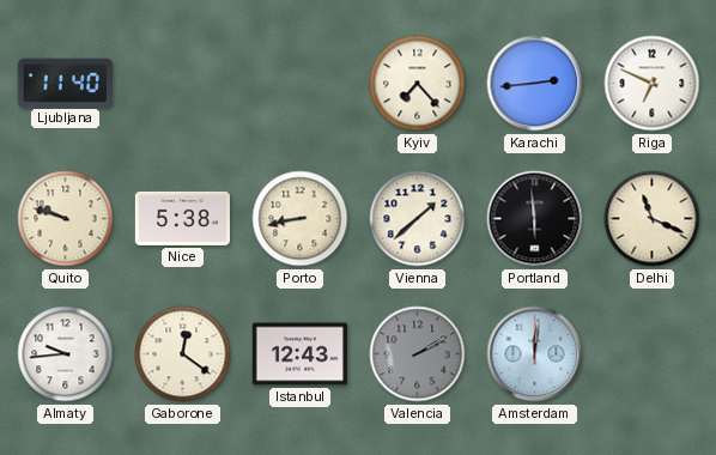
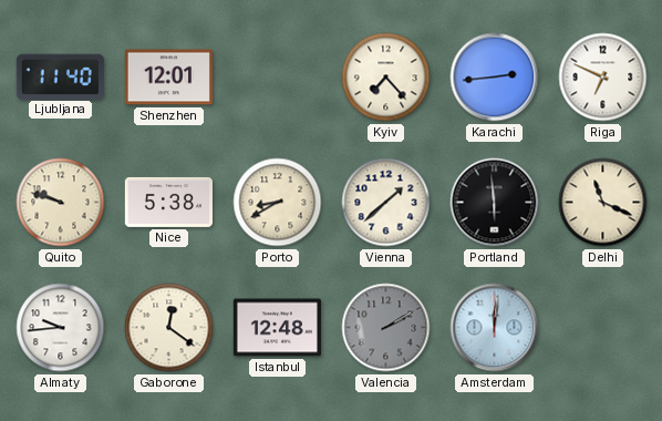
Shenzhen: none -> 12:01
Porto: 8:43 -> 8:40
Istanbul: 12:43 -> 12:48
